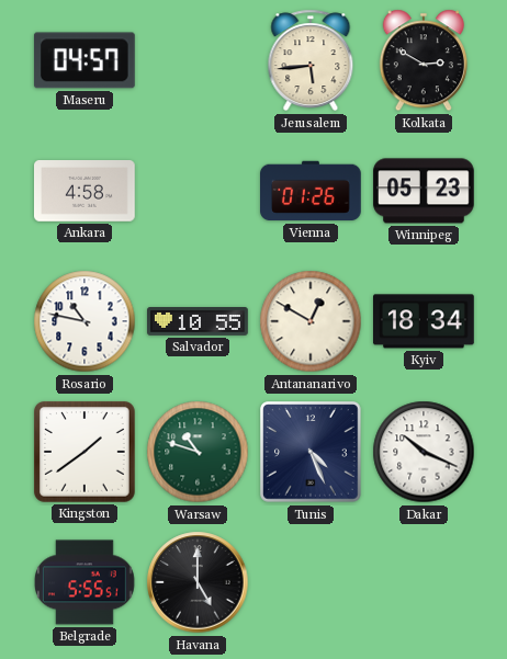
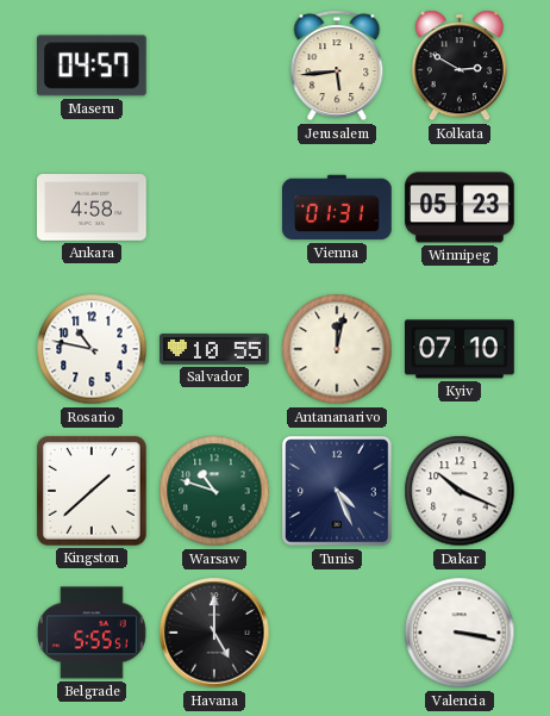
Vienna: 01:26 -> 01:31
Antananarivo: 12:50 -> 12:02
Kyiv: 18:34 -> 07:10
Kingston: 1:39 -> 1:38
Valencia: none -> 3:17
